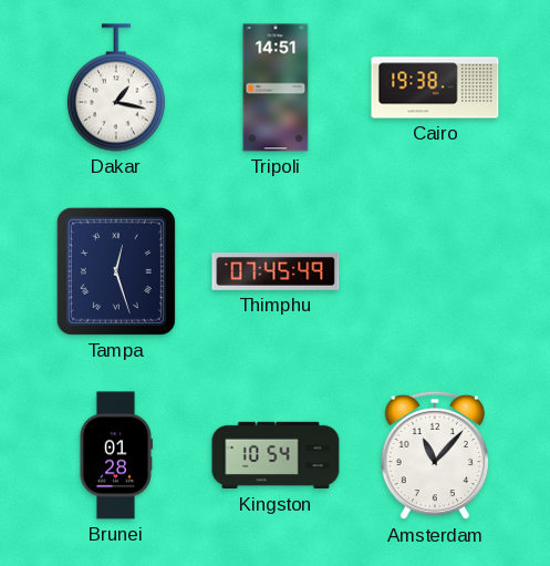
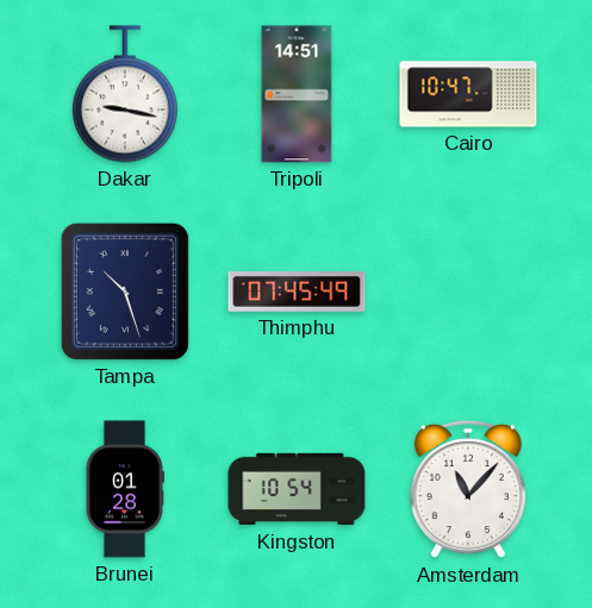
Dakar: 1:17 -> 9:17
Cairo: 19:38 -> 10:47
Tampa: 12:27 -> 10:27
